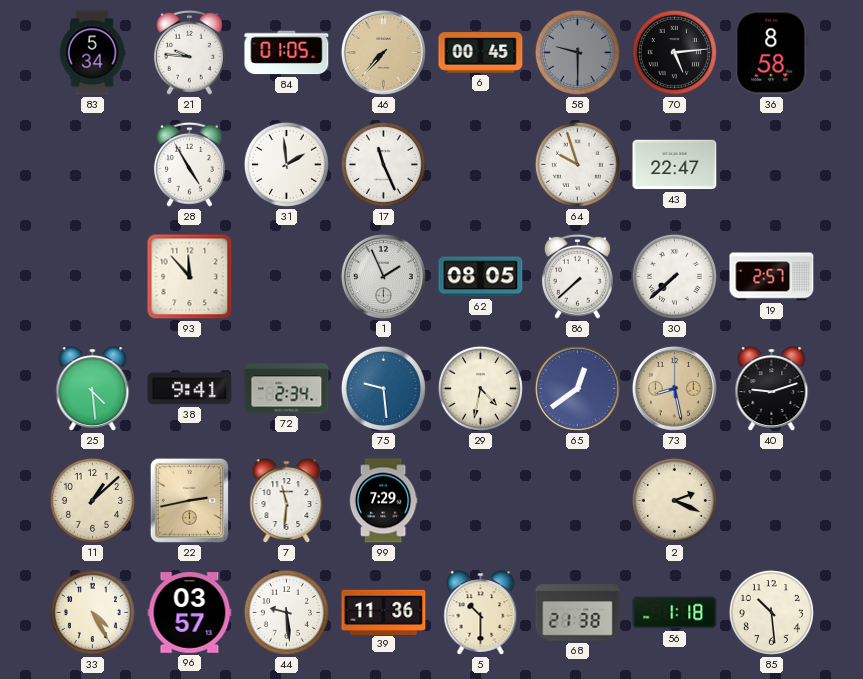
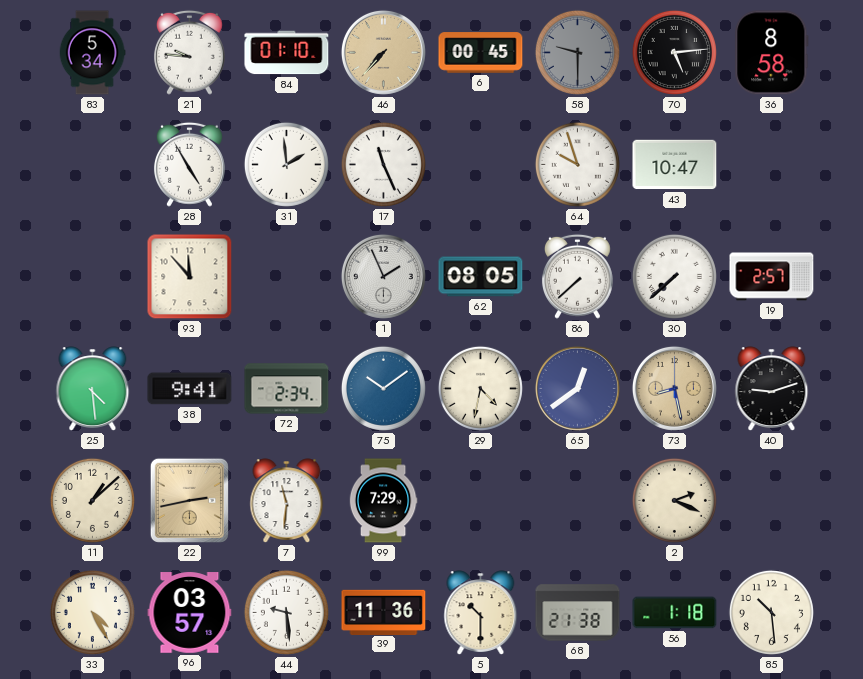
84: 01:05 -> 01:10
43: 22:47 -> 10:47
75: 9:29 -> 10:09
